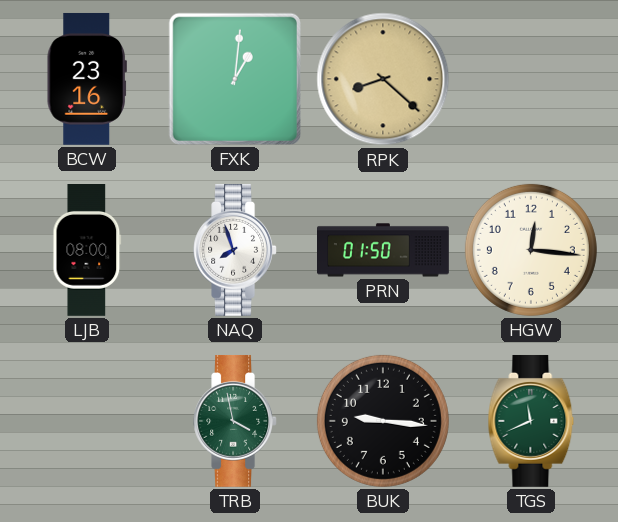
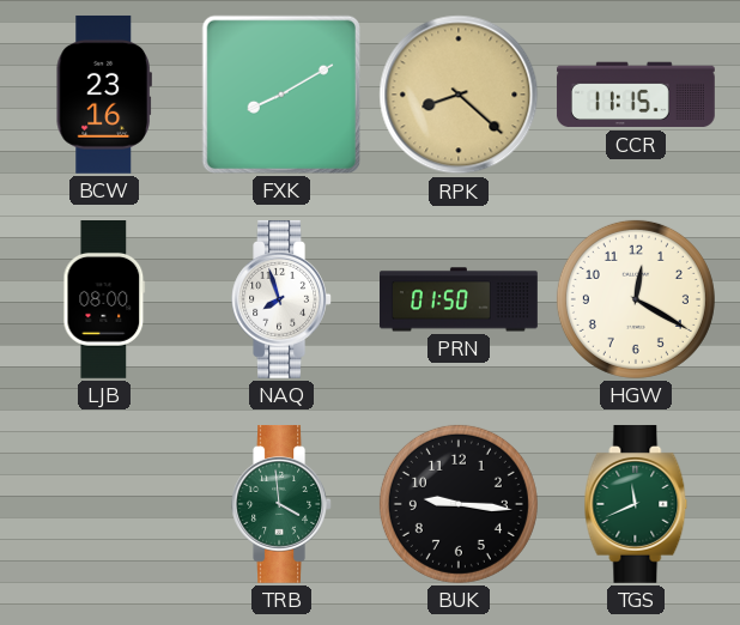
FXK: 1:01 -> 8:10
CCR: none -> 11:15
HGW: 12:16 -> 12:20
TRB: 3:58 -> 3:59
